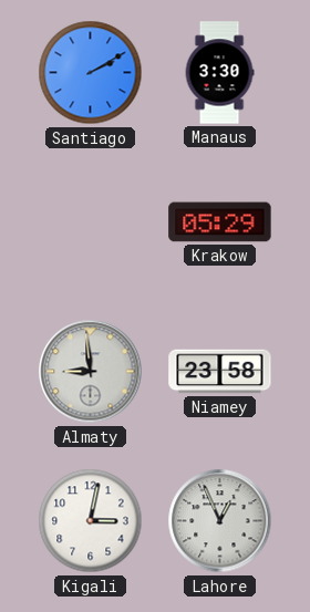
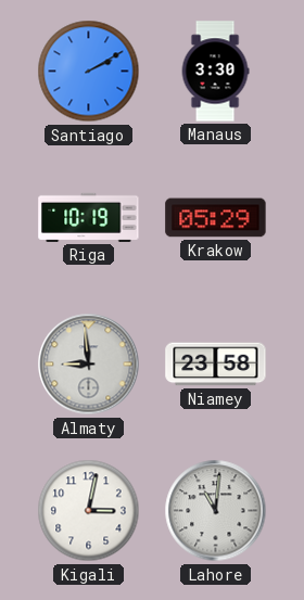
Riga: none -> 10:19
Lahore: 12:56 -> 11:01
